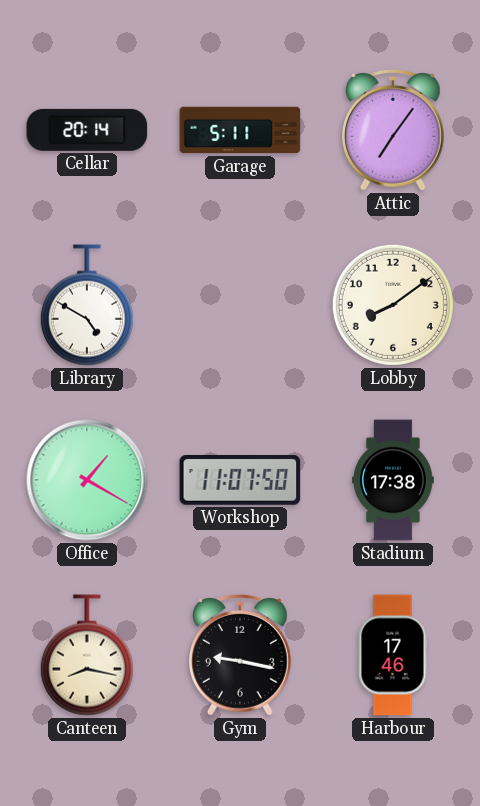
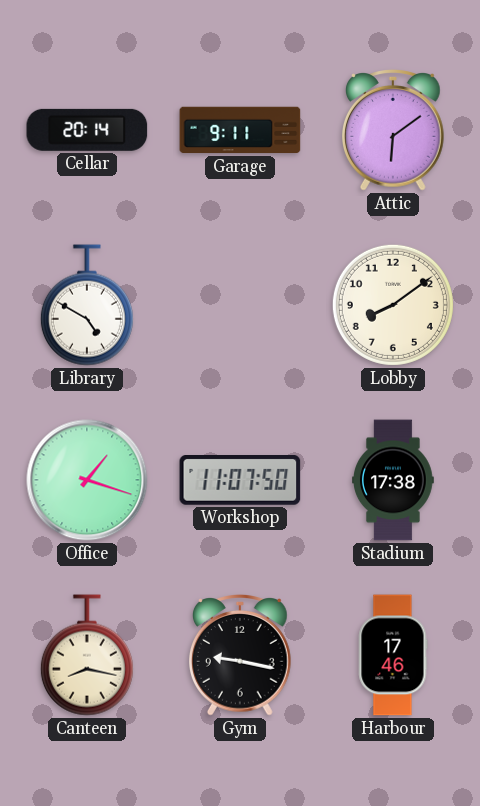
Garage: 5:11 -> 9:11
Attic: 7:06 -> 6:09
Office: 1:20 -> 1:18
